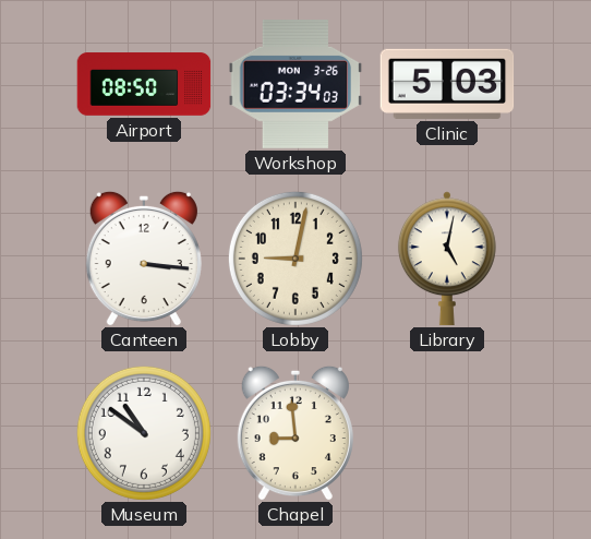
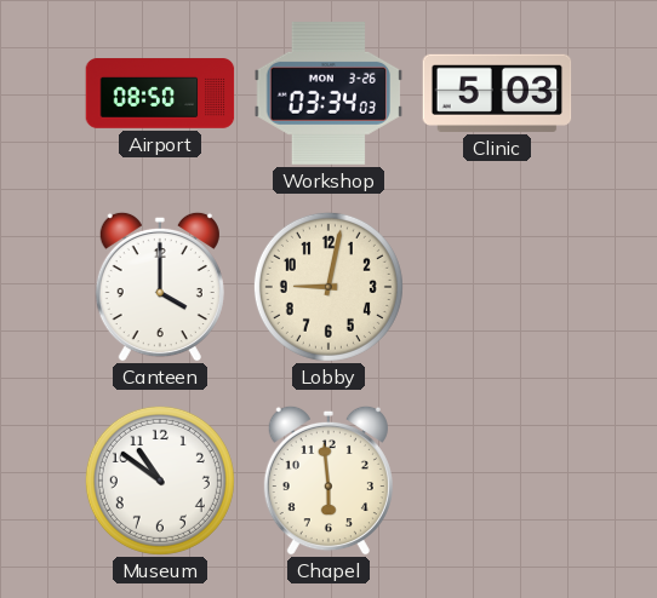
Canteen: 3:16 -> 4:00
Library: 5:02 -> none
Chapel: 8:59 -> 5:59
